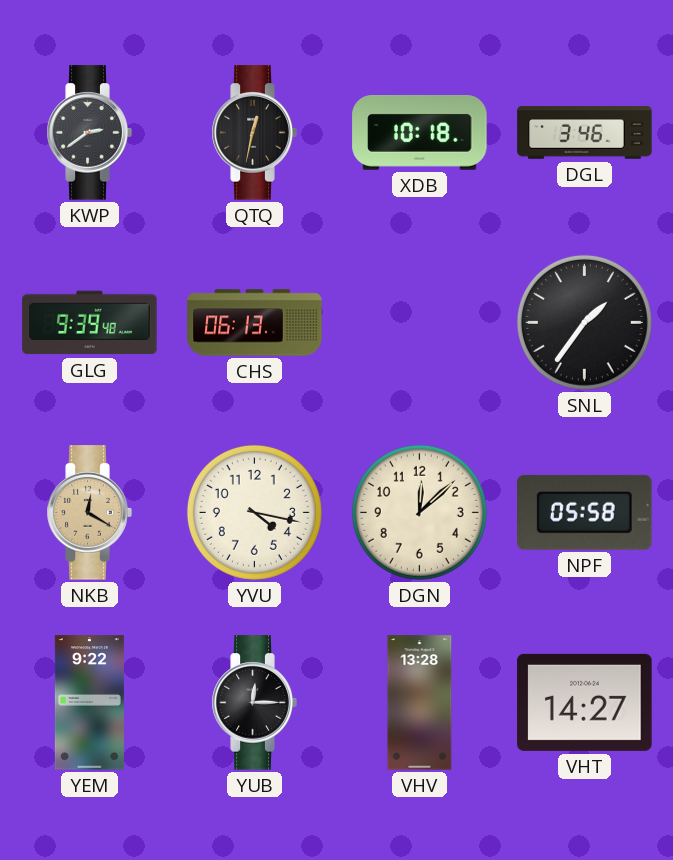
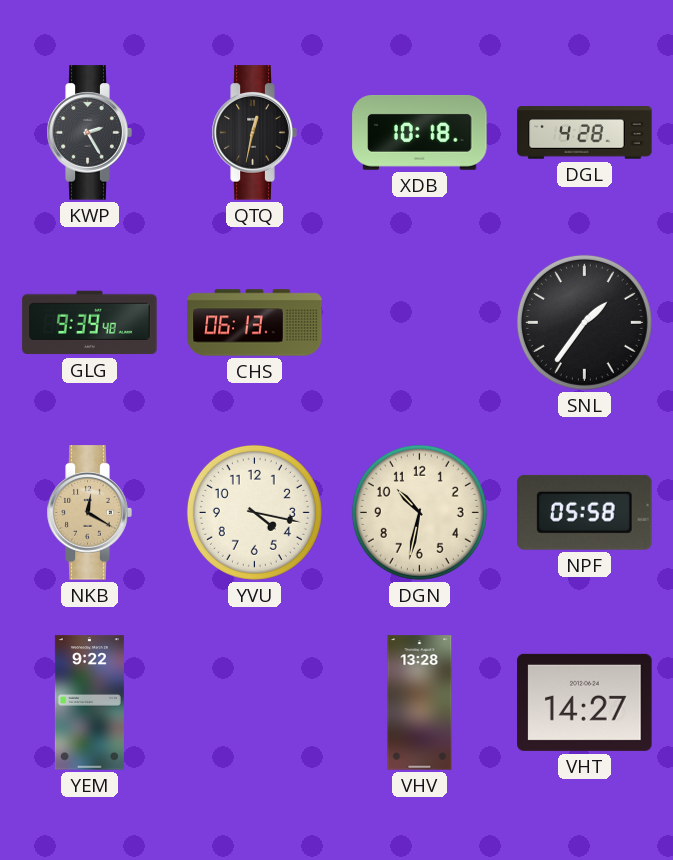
KWP: 2:39 -> 2:25
DGL: 3:46 -> 4:28
DGN: 12:08 -> 10:32
YUB: 12:15 -> none
